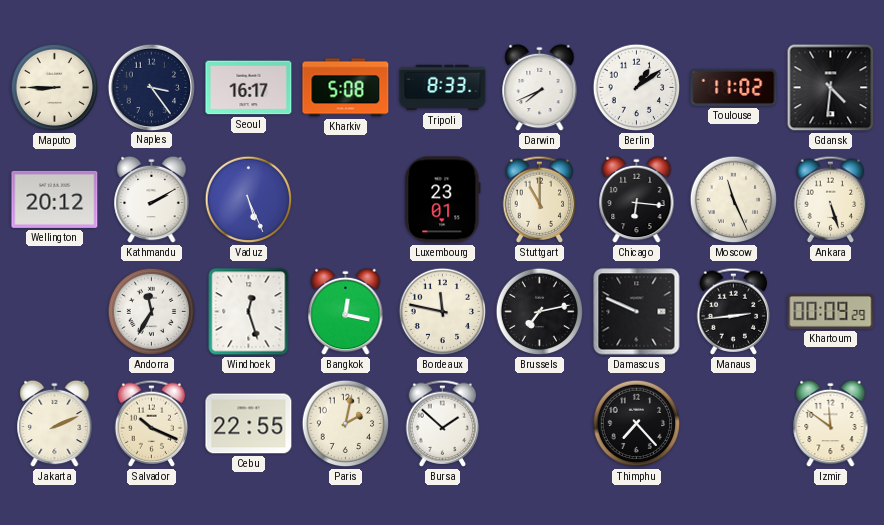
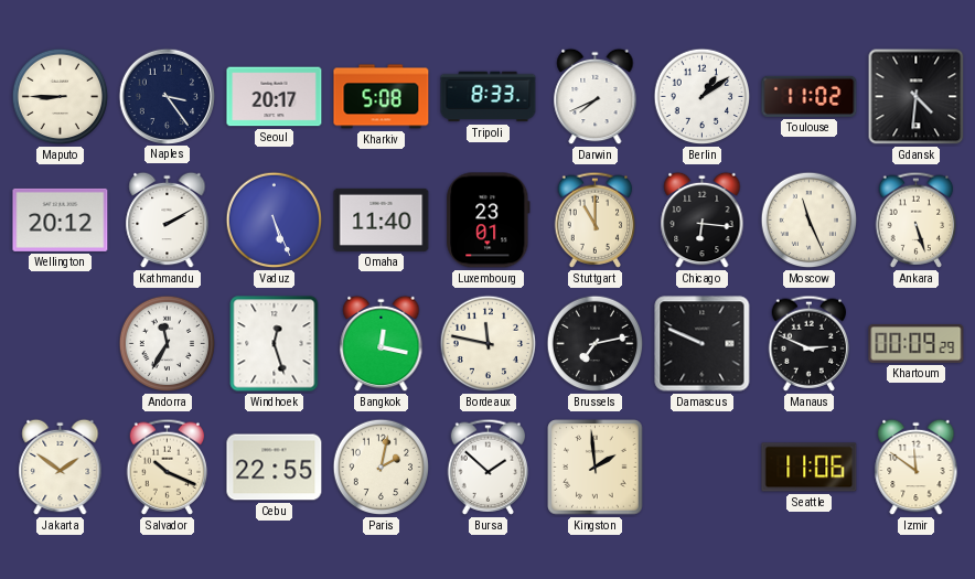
Seoul: 16:17 -> 20:17
Omaha: none -> 11:40
Manaus: 2:44 -> 2:49
Jakarta: 2:11 -> 1:51
Kingston: none -> 1:59
Thimphu: 7:23 -> none
Seattle: none -> 11:06
